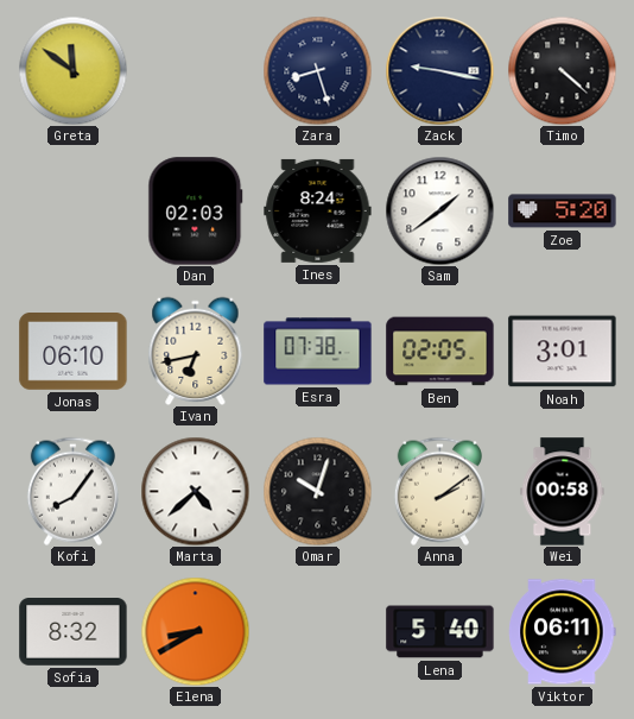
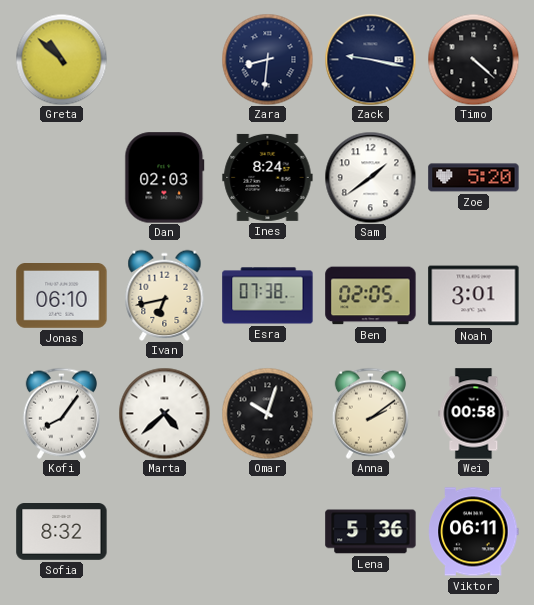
Greta: 11:51 -> 10:52
Zara: 8:27 -> 8:31
Elena: 8:40 -> none
Lena: 5:40 -> 5:36
